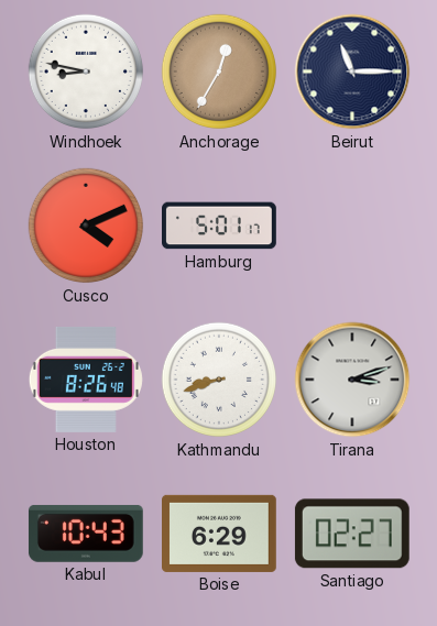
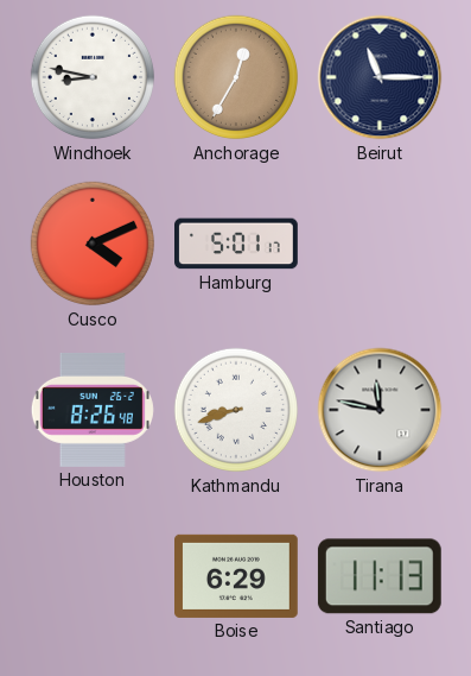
Tirana: 3:12 -> 11:47
Kabul: 10:43 -> none
Santiago: 02:27 -> 11:13
